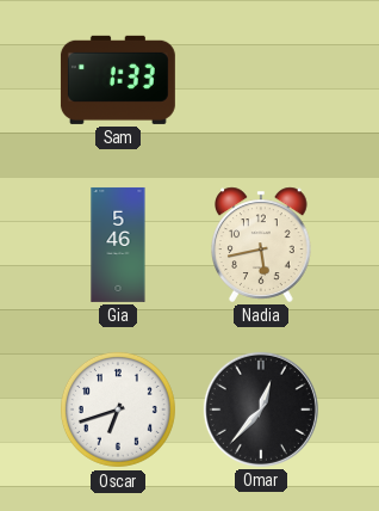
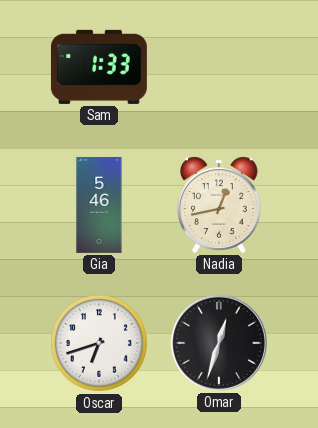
Nadia: 5:43 -> 12:43
Omar: 12:37 -> 12:33
